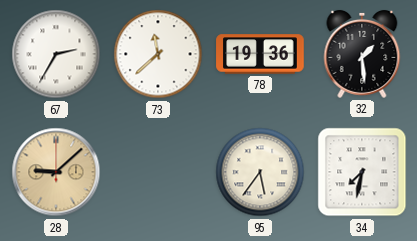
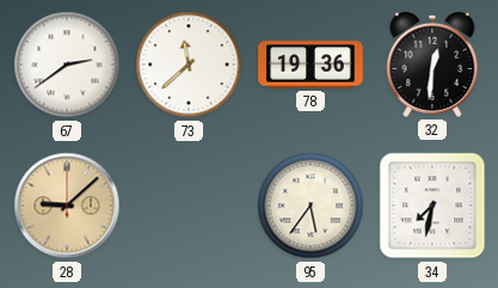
67: 2:35 -> 2:39
32: 1:29 -> 12:31
